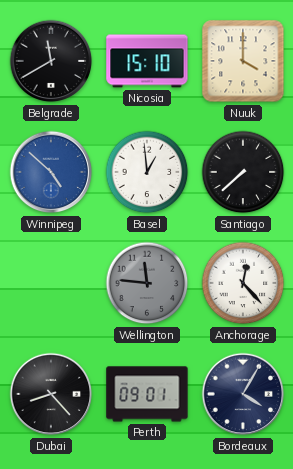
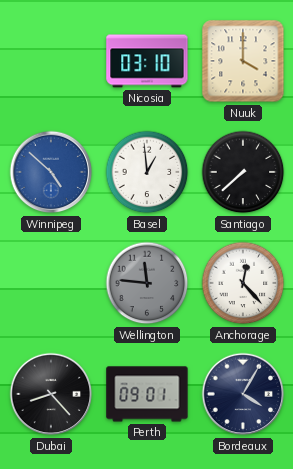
Belgrade: 11:40 -> none
Nicosia: 15:10 -> 03:10
